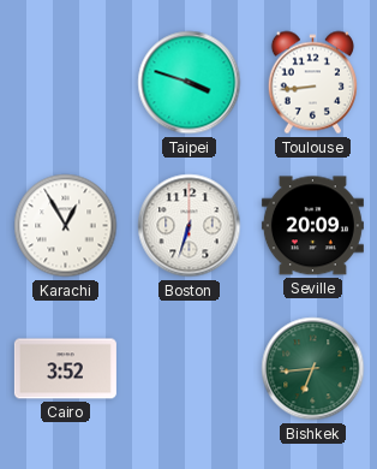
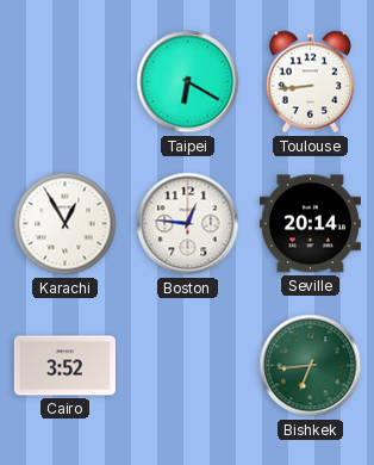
Taipei: 3:48 -> 6:20
Boston: 6:33 -> 12:46
Seville: 20:09 -> 20:14
